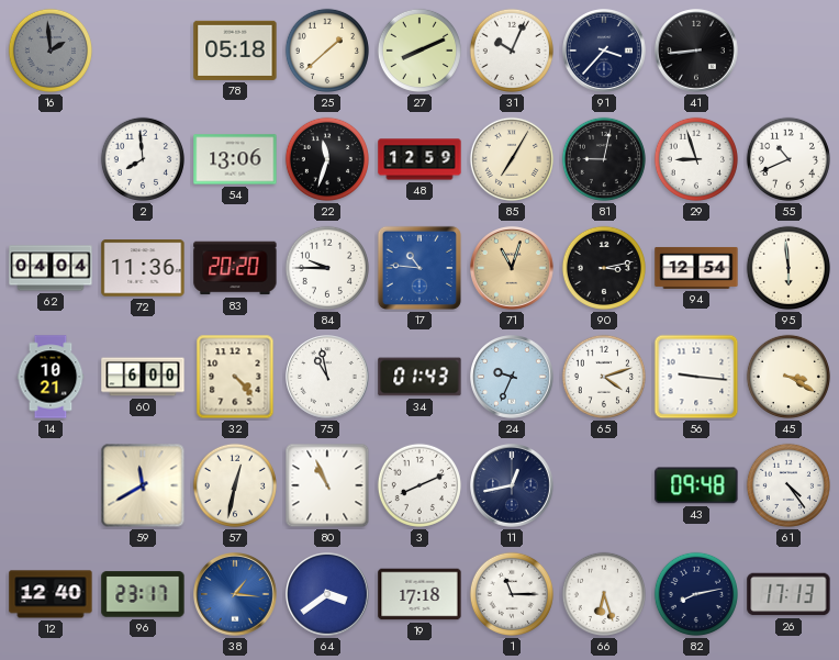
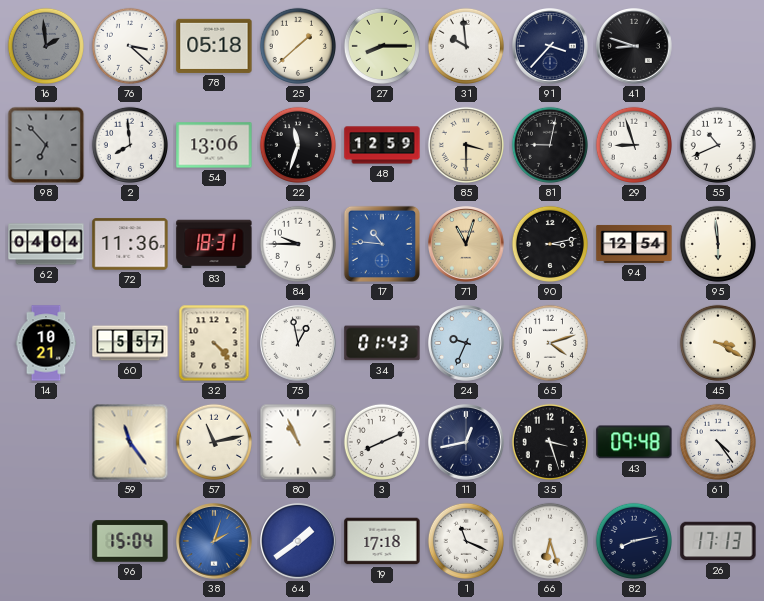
76: none -> 3:22
27: 8:11 -> 8:15
31: 10:04 -> 9:59
41: 8:44 -> 8:48
98: none -> 6:53
85: 7:05 -> 3:30
83: 20:20 -> 18:31
60: 6:00 -> 5:57
75: 10:58 -> 12:58
56: 9:16 -> none
59: 11:40 -> 11:24
57: 12:32 -> 11:13
35: none -> 3:27
12: 12:40 -> none
96: 23:17 -> 15:04
38: 1:16 -> 2:03
64: 3:39 -> 1:39
1: 11:15 -> 11:19
